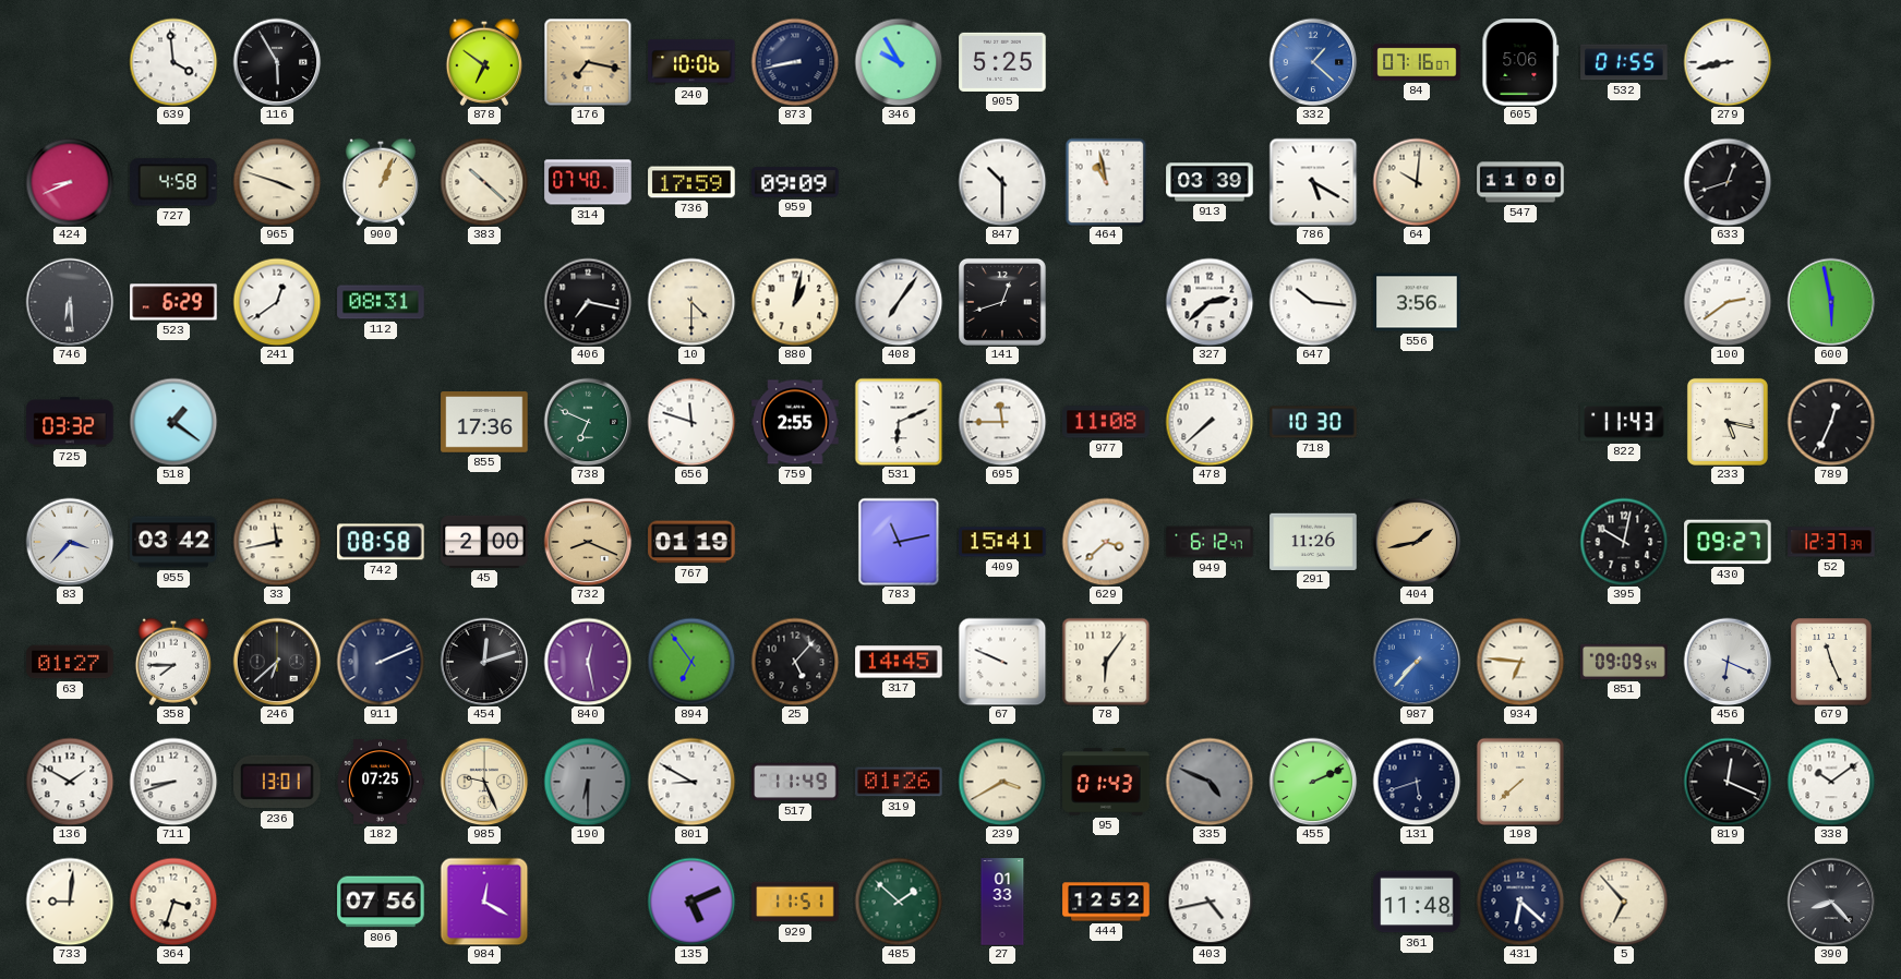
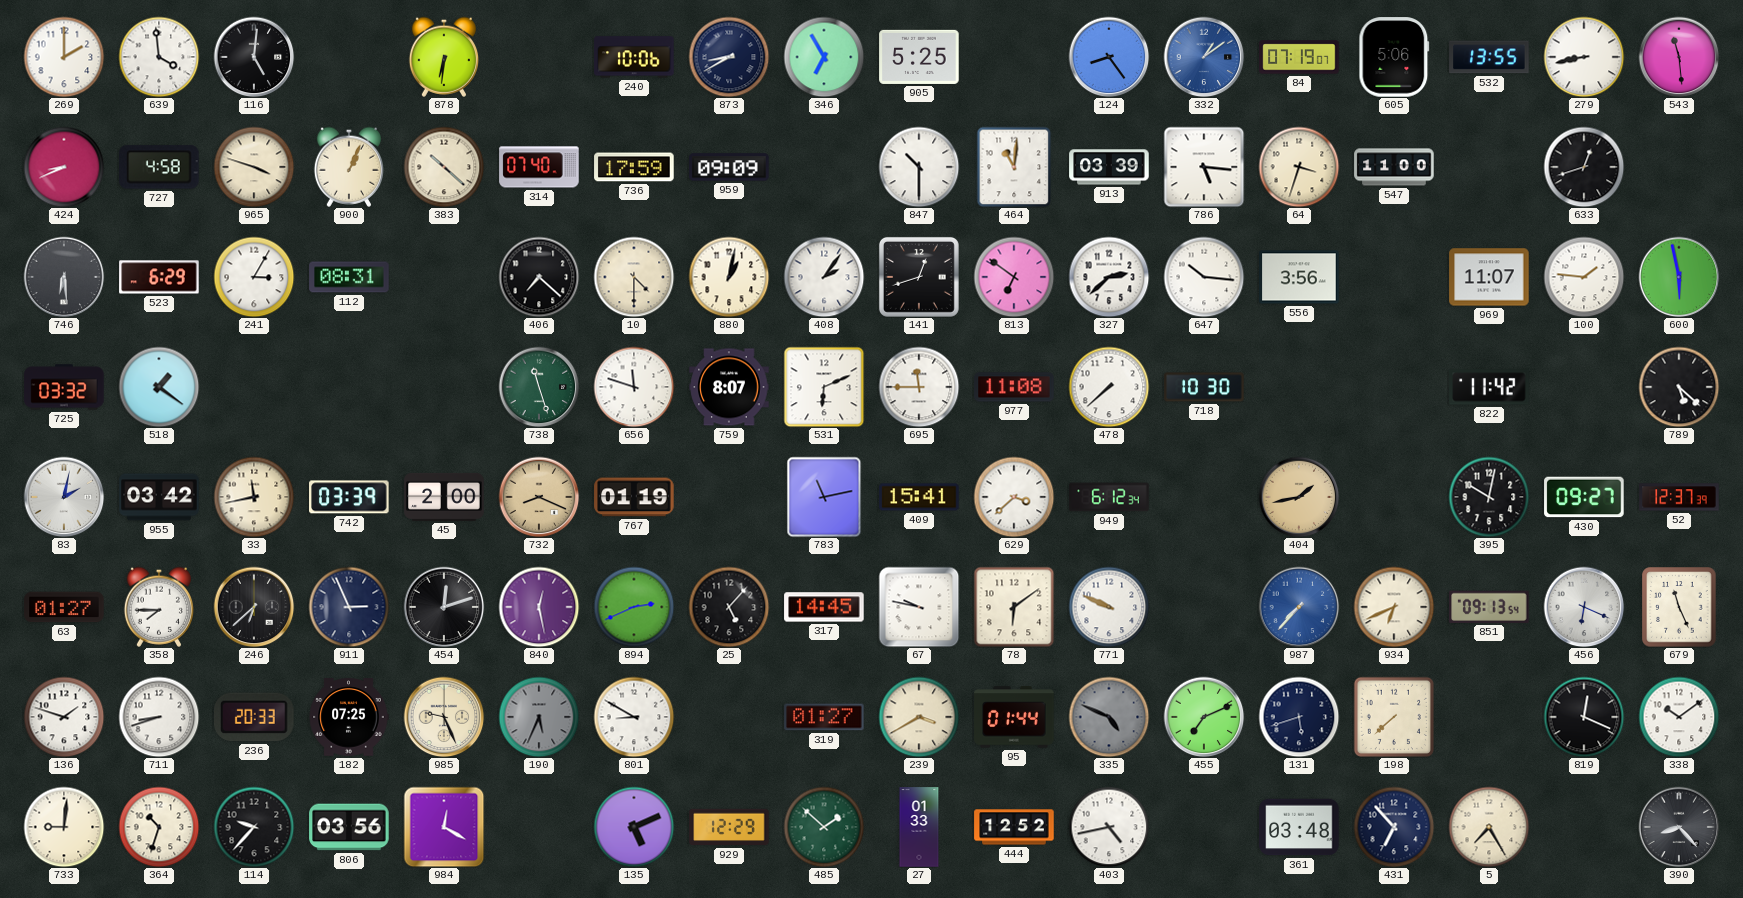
269: none -> 2:00
116: 5:55 -> 5:01
878: 6:51 -> 6:31
176: 7:17 -> none
873: 8:43 -> 8:40
346: 9:55 -> 6:55
124: none -> 8:24
332: 1:22 -> 1:09
84: 07:16 -> 07:19
532: 01:55 -> 13:55
543: none -> 11:29
464: 10:58 -> 11:01
786: 5:20 -> 5:16
64: 10:01 -> 3:33
241: 12:39 -> 3:05
406: 7:17 -> 7:22
408: 7:06 -> 2:06
813: none -> 6:51
969: none -> 11:07
100: 2:39 -> 1:46
855: 17:36 -> none
738: 6:49 -> 11:27
759: 2:55 -> 8:07
822: 11:43 -> 11:42
233: 5:17 -> none
789: 12:34 -> 5:22
83: 3:37 -> 2:02
742: 08:58 -> 03:39
949: 6:12:47 -> 6:12:34
291: 11:26 -> none
911: 2:11 -> 2:56
894: 6:54 -> 2:41
67: 9:49 -> 9:47
78: 6:06 -> 6:09
771: none -> 9:49
934: 6:46 -> 6:41
851: 09:09 -> 09:13
136: 1:50 -> 1:48
236: 13:01 -> 20:33
190: 6:30 -> 5:34
517: 11:49 -> none
319: 01:26 -> 01:27
95: 01:43 -> 01:44
455: 2:11 -> 7:11
364: 3:33 -> 10:33
114: none -> 9:37
806: 07:56 -> 03:56
929: 11:51 -> 12:29
361: 11:48 -> 03:48
431: 6:22 -> 6:53
5: 6:53 -> 7:25
